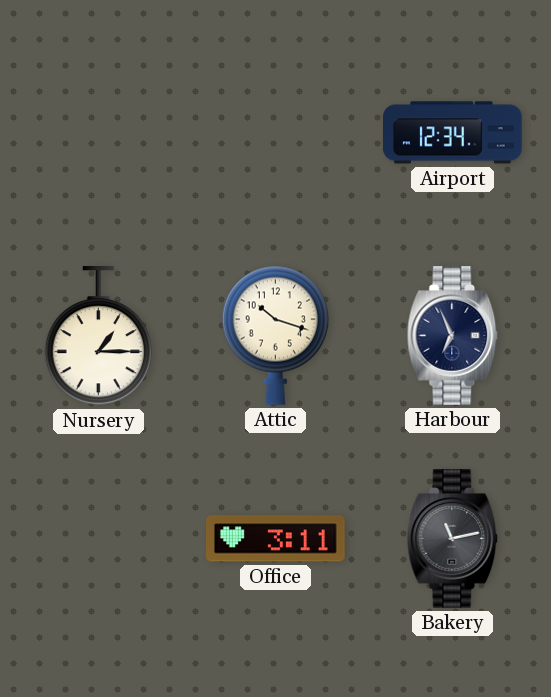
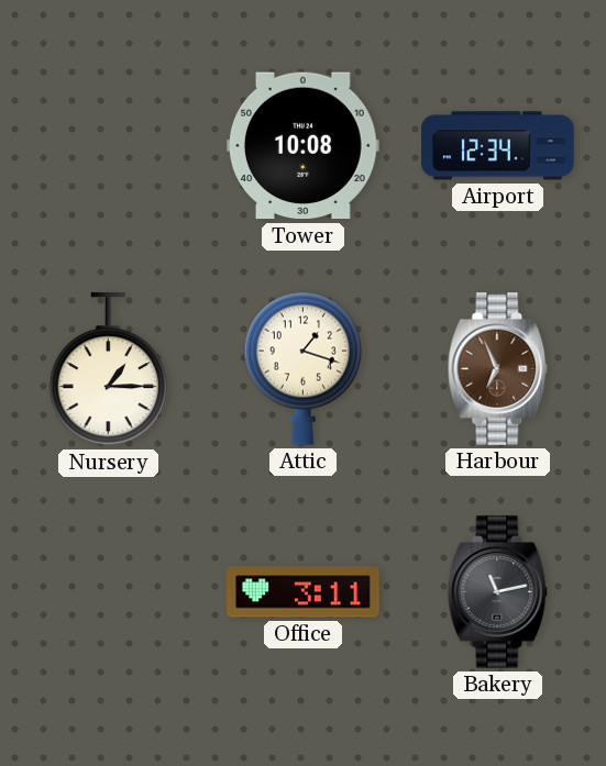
Tower: none -> 10:08
Attic: 10:18 -> 1:18
Harbour dial: navy -> brown
